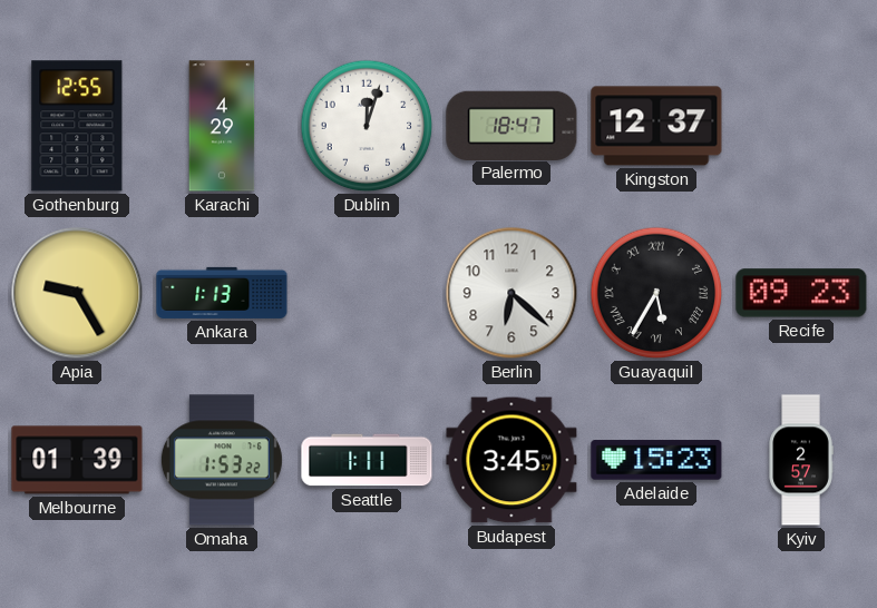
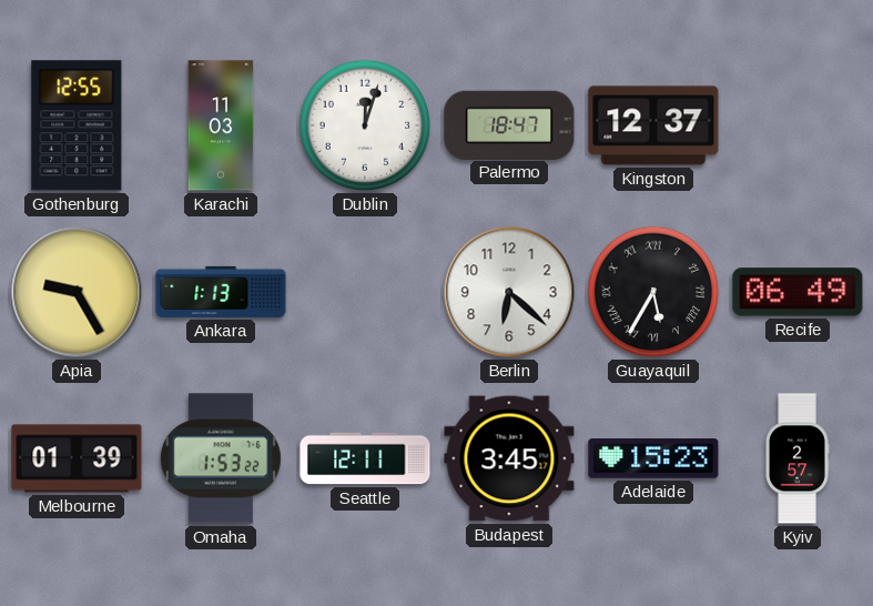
Karachi: 4:29 -> 11:03
Recife: 09:23 -> 06:49
Seattle: 1:11 -> 12:11
